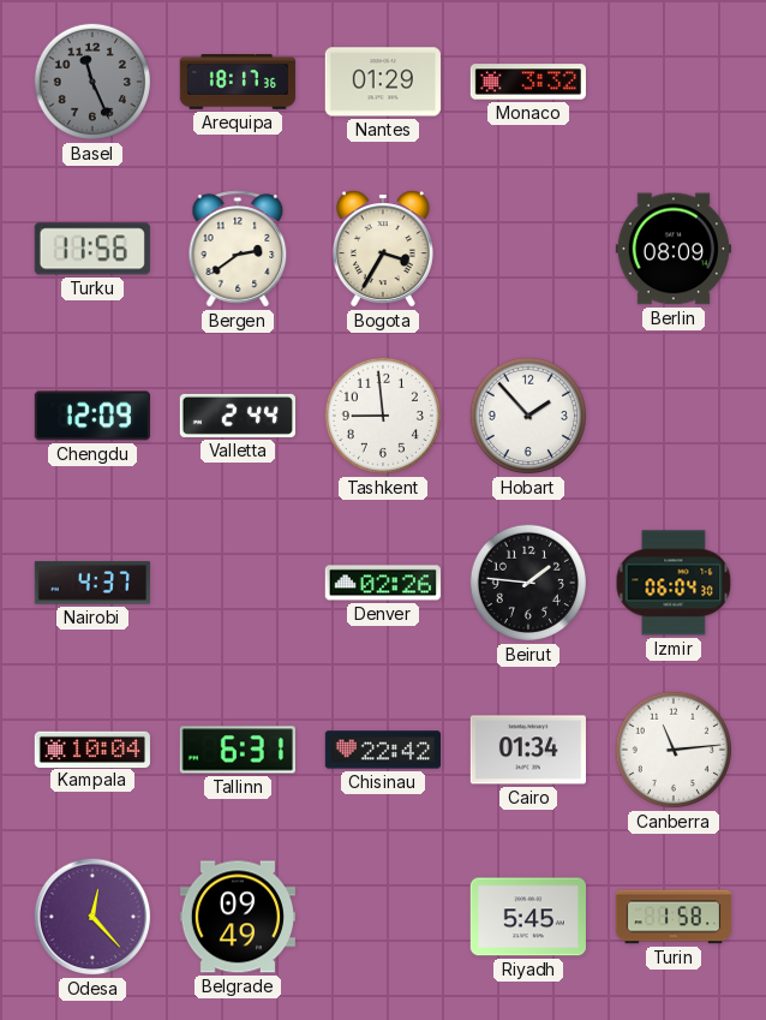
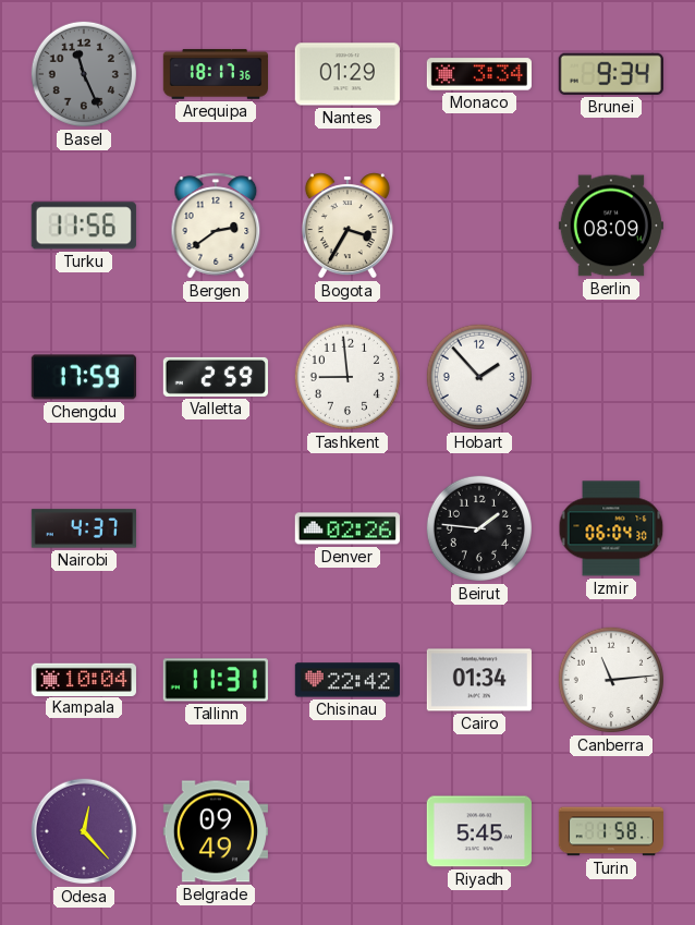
Monaco: 3:32 -> 3:34
Brunei: none -> 9:34
Chengdu: 12:09 -> 17:59
Valletta: 2:44 -> 2:59
Tallinn: 6:31 -> 11:31
